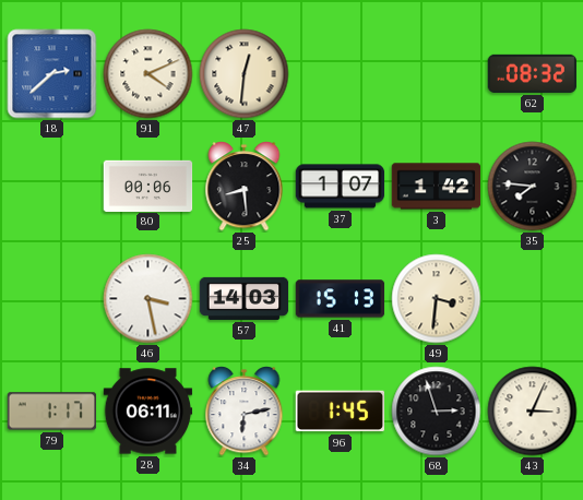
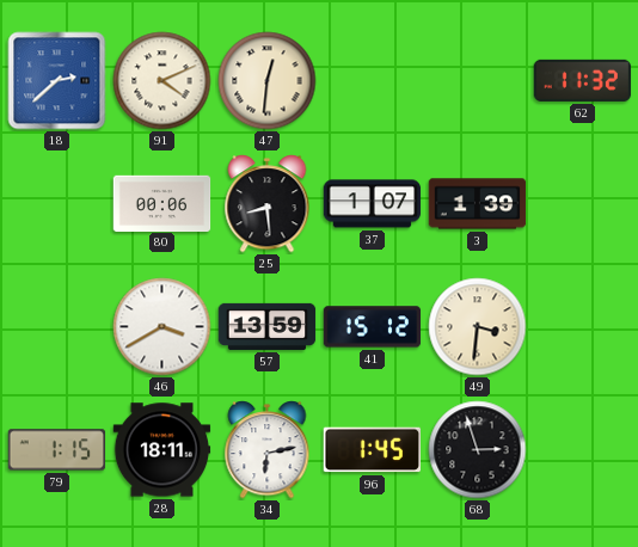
62: 08:32 -> 11:32
3: 1:42 -> 1:39
35: 7:46 -> none
46: 3:28 -> 3:40
57: 14:03 -> 13:59
41: 15:13 -> 15:12
79: 1:17 -> 1:15
28: 06:11 -> 18:11
43: 3:04 -> none
